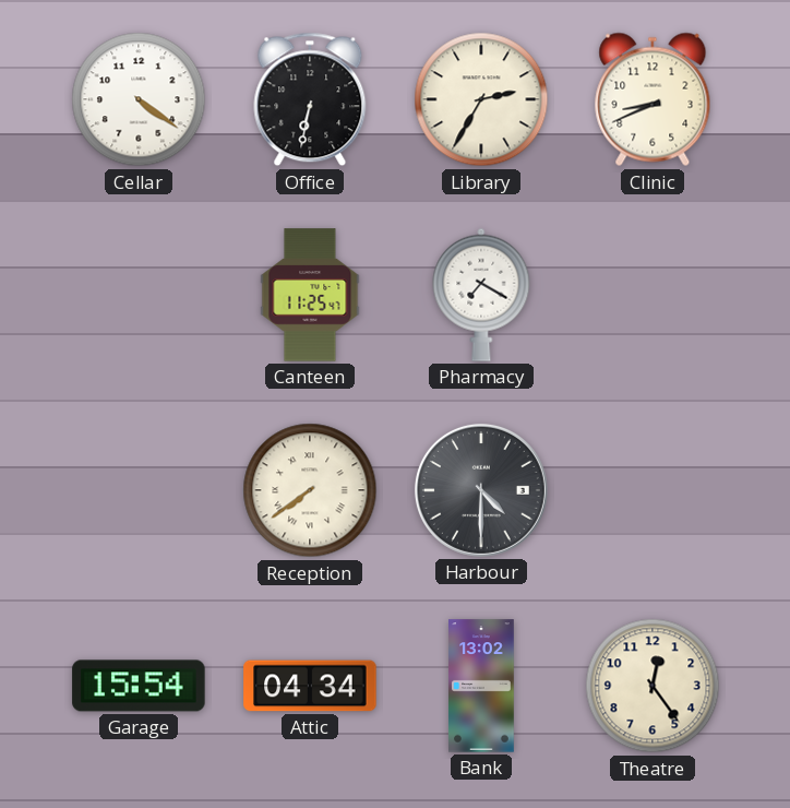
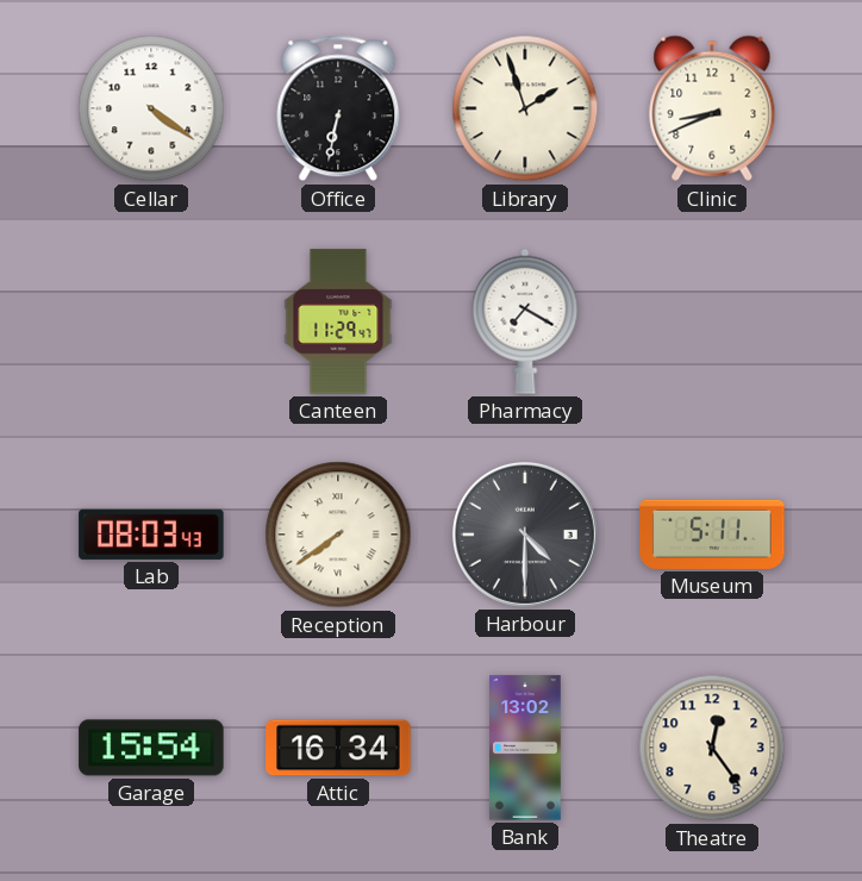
Library: 2:35 -> 1:57
Canteen: 11:25 -> 11:29
Lab: none -> 08:03
Museum: none -> 5:11
Attic: 04:34 -> 16:34
